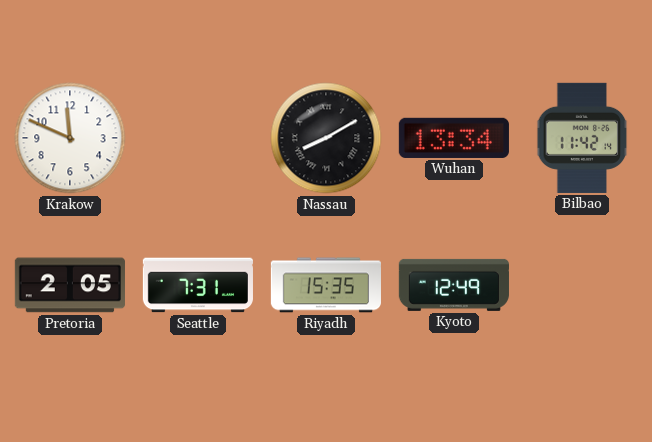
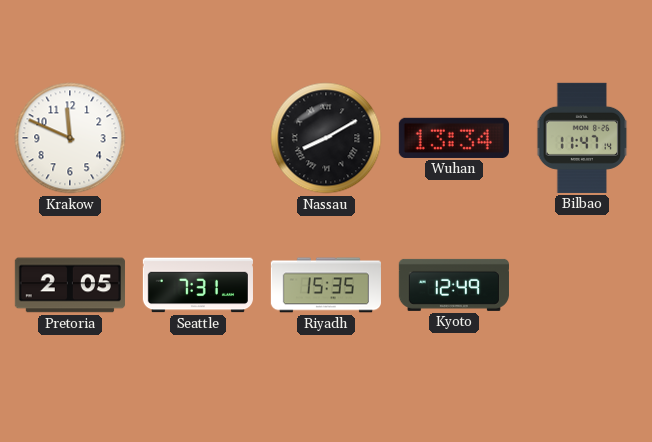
Bilbao: 11:42 -> 11:47
